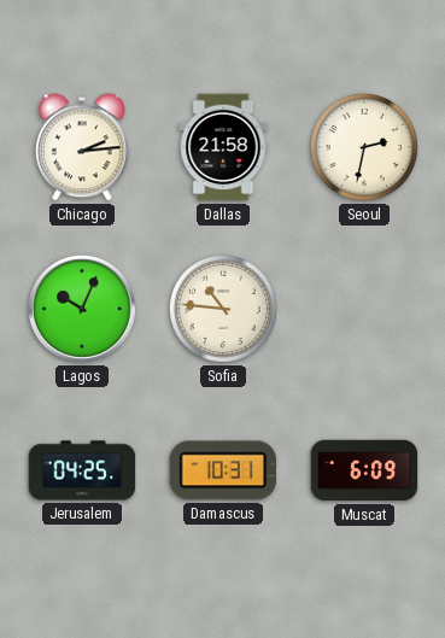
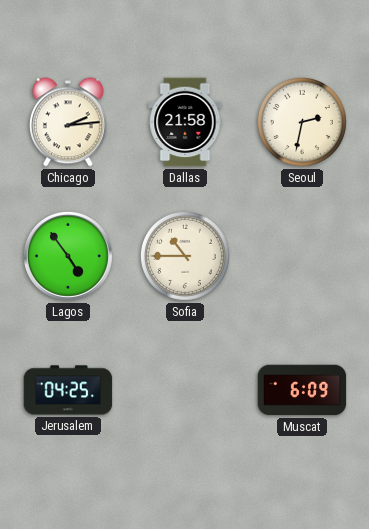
Lagos: 10:04 -> 4:54
Sofia: 10:46 -> 10:45
Damascus: 10:31 -> none
